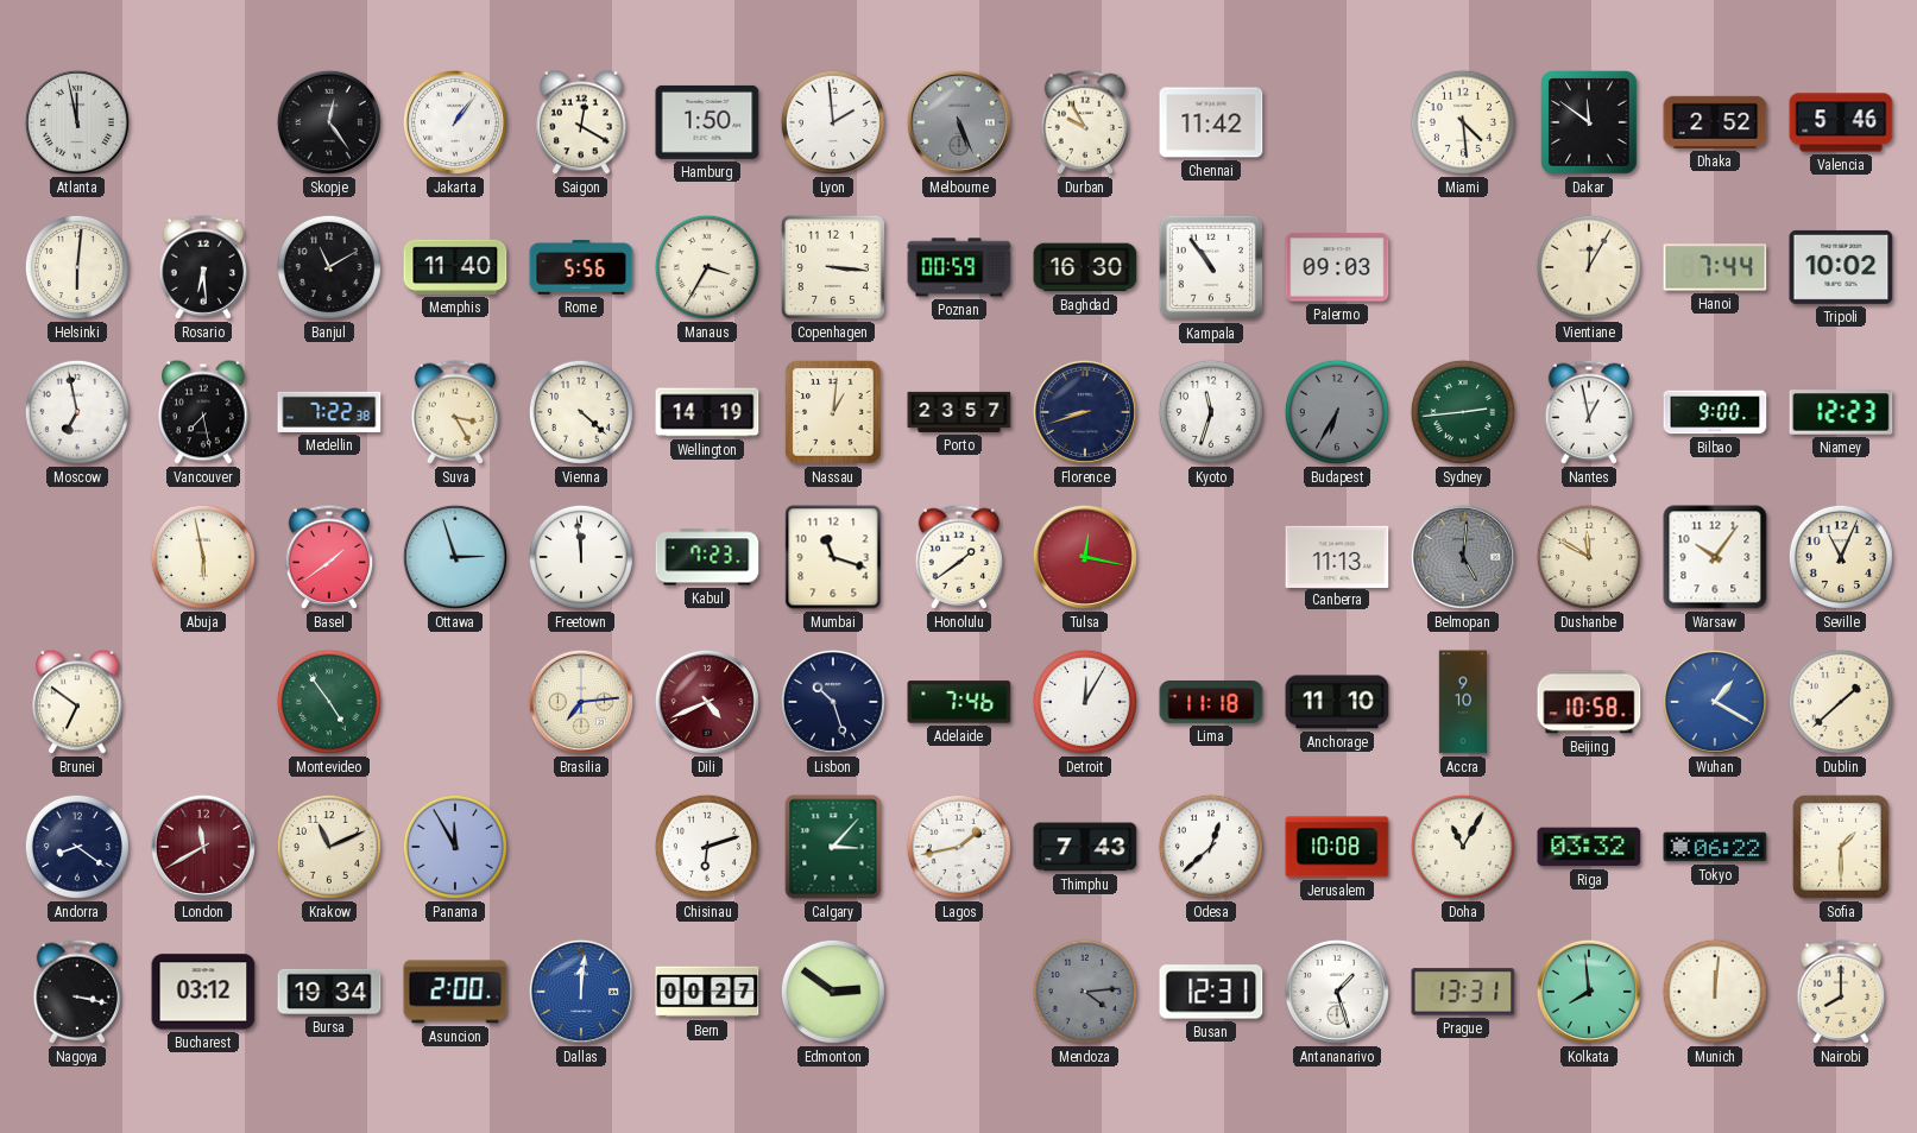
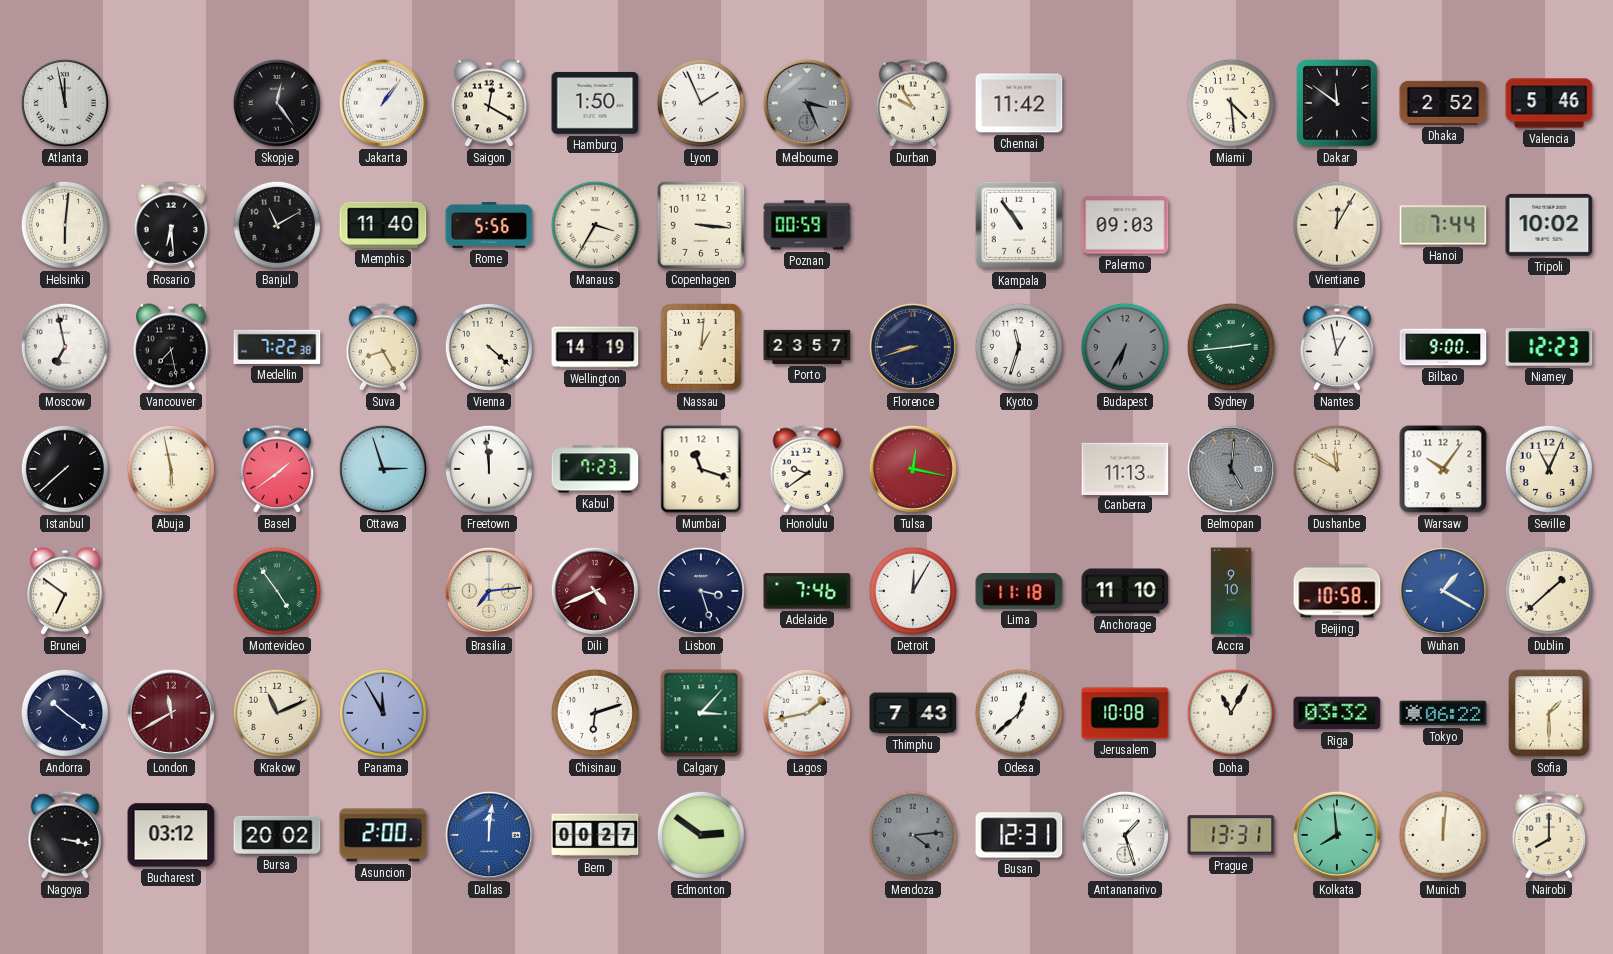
Lyon: 1:59 -> 1:56
Melbourne: 5:26 -> 3:26
Baghdad: 16:30 -> none
Suva: 3:25 -> 8:25
Istanbul: none -> 7:38
Honolulu: 1:39 -> 9:39
Lisbon: 10:27 -> 3:27
Andorra: 8:21 -> 10:21
Bursa: 19:34 -> 20:02
